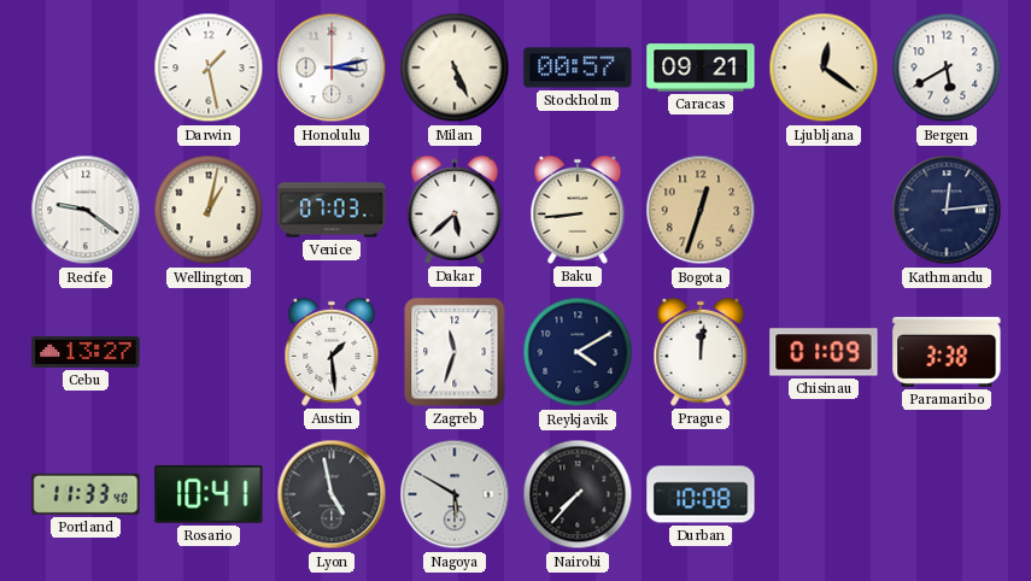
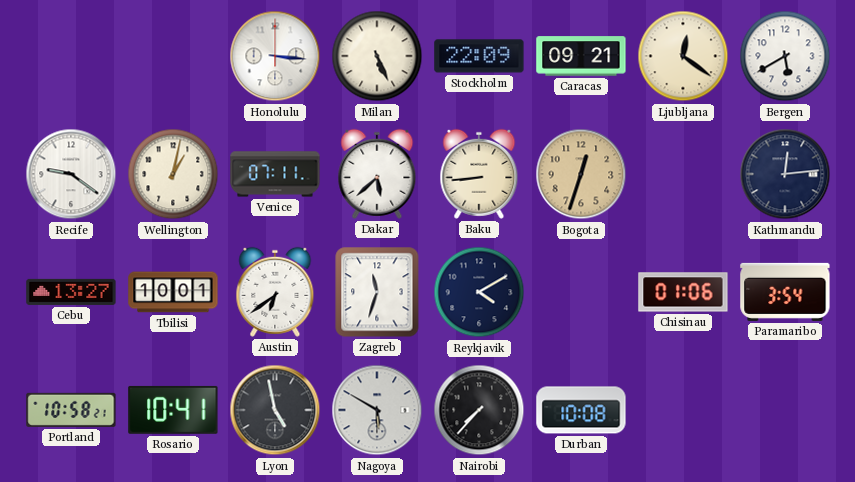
Darwin: 1:28 -> none
Honolulu: 3:13 -> 3:16
Stockholm: 00:57 -> 22:09
Venice: 07:03 -> 07:11
Tbilisi: none -> 10:01
Austin: 1:29 -> 6:39
Prague: 12:01 -> none
Chisinau: 01:09 -> 01:06
Paramaribo: 3:38 -> 3:54
Portland: 11:33 -> 10:58
